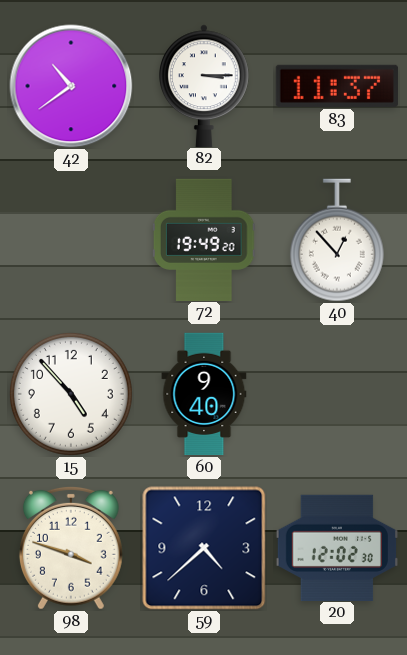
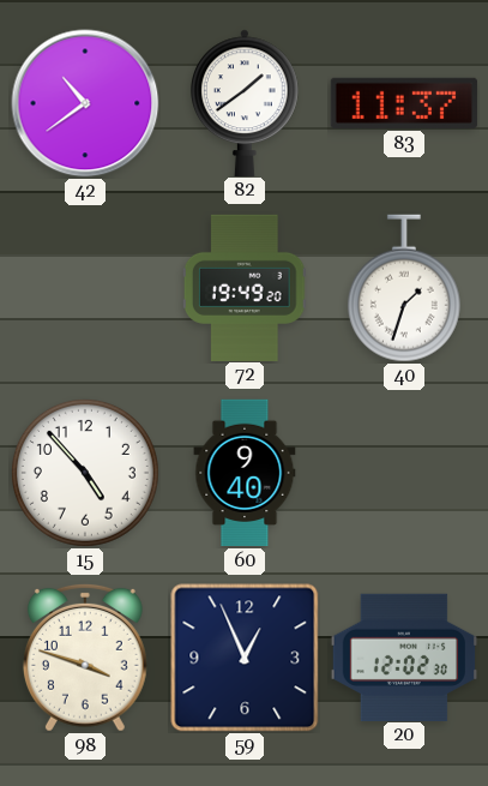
82: 3:15 -> 1:39
40: 12:53 -> 1:33
59: 4:38 -> 12:56
